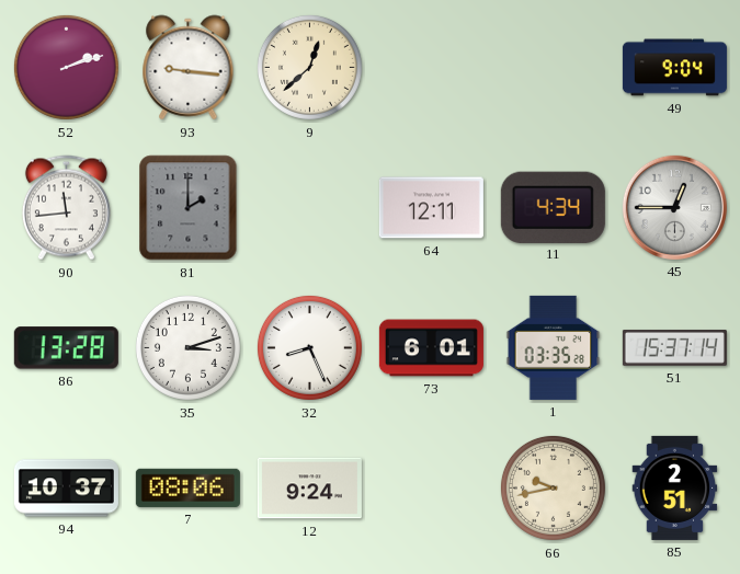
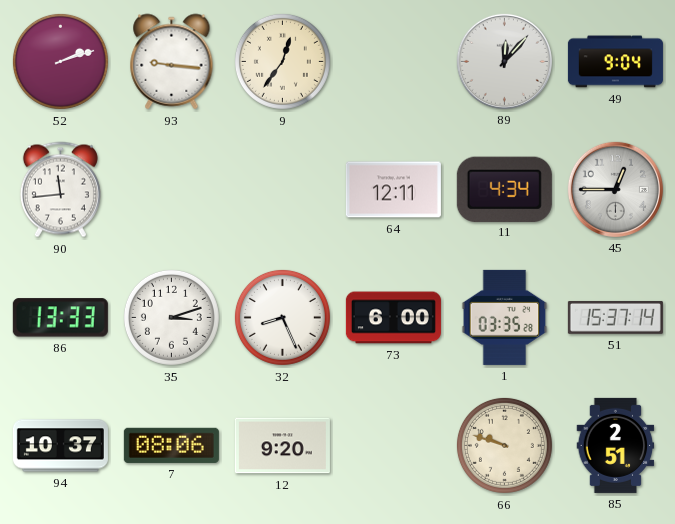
9: 12:38 -> 12:36
89: none -> 12:07
81: 2:00 -> none
86: 13:28 -> 13:33
73: 6:01 -> 6:00
12: 9:24 -> 9:20
66: 9:43 -> 9:48
